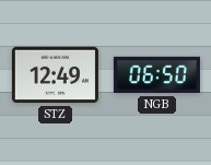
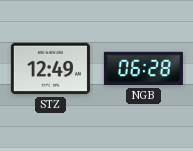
NGB: 06:50 -> 06:28
